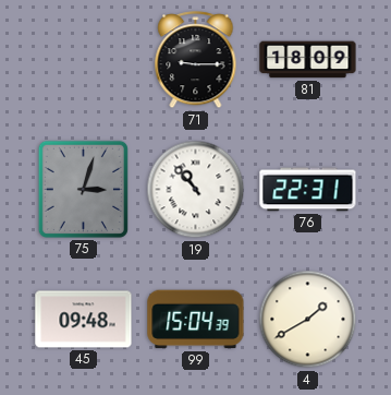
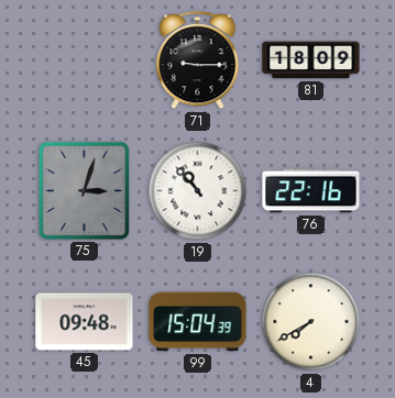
76: 22:31 -> 22:16
4: 1:40 -> 7:40
